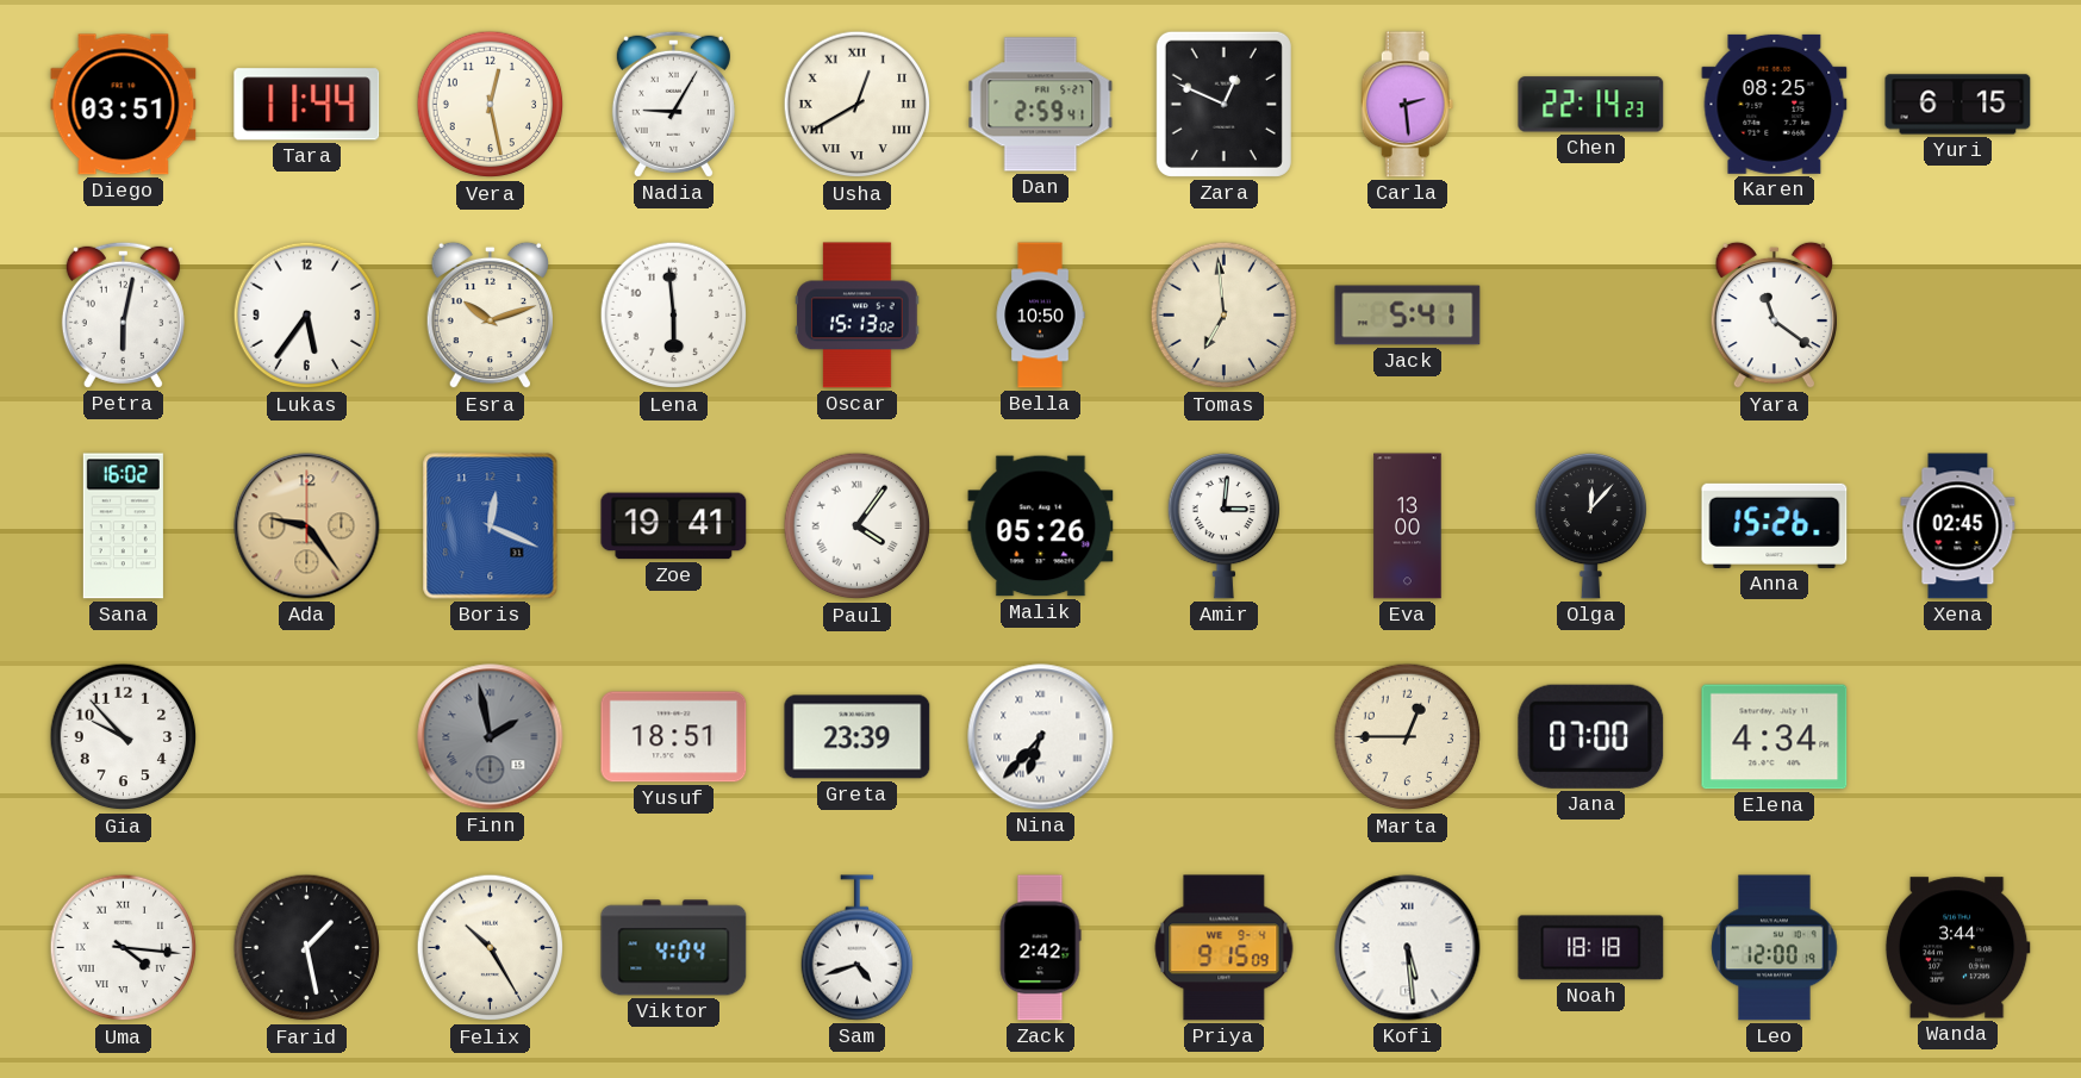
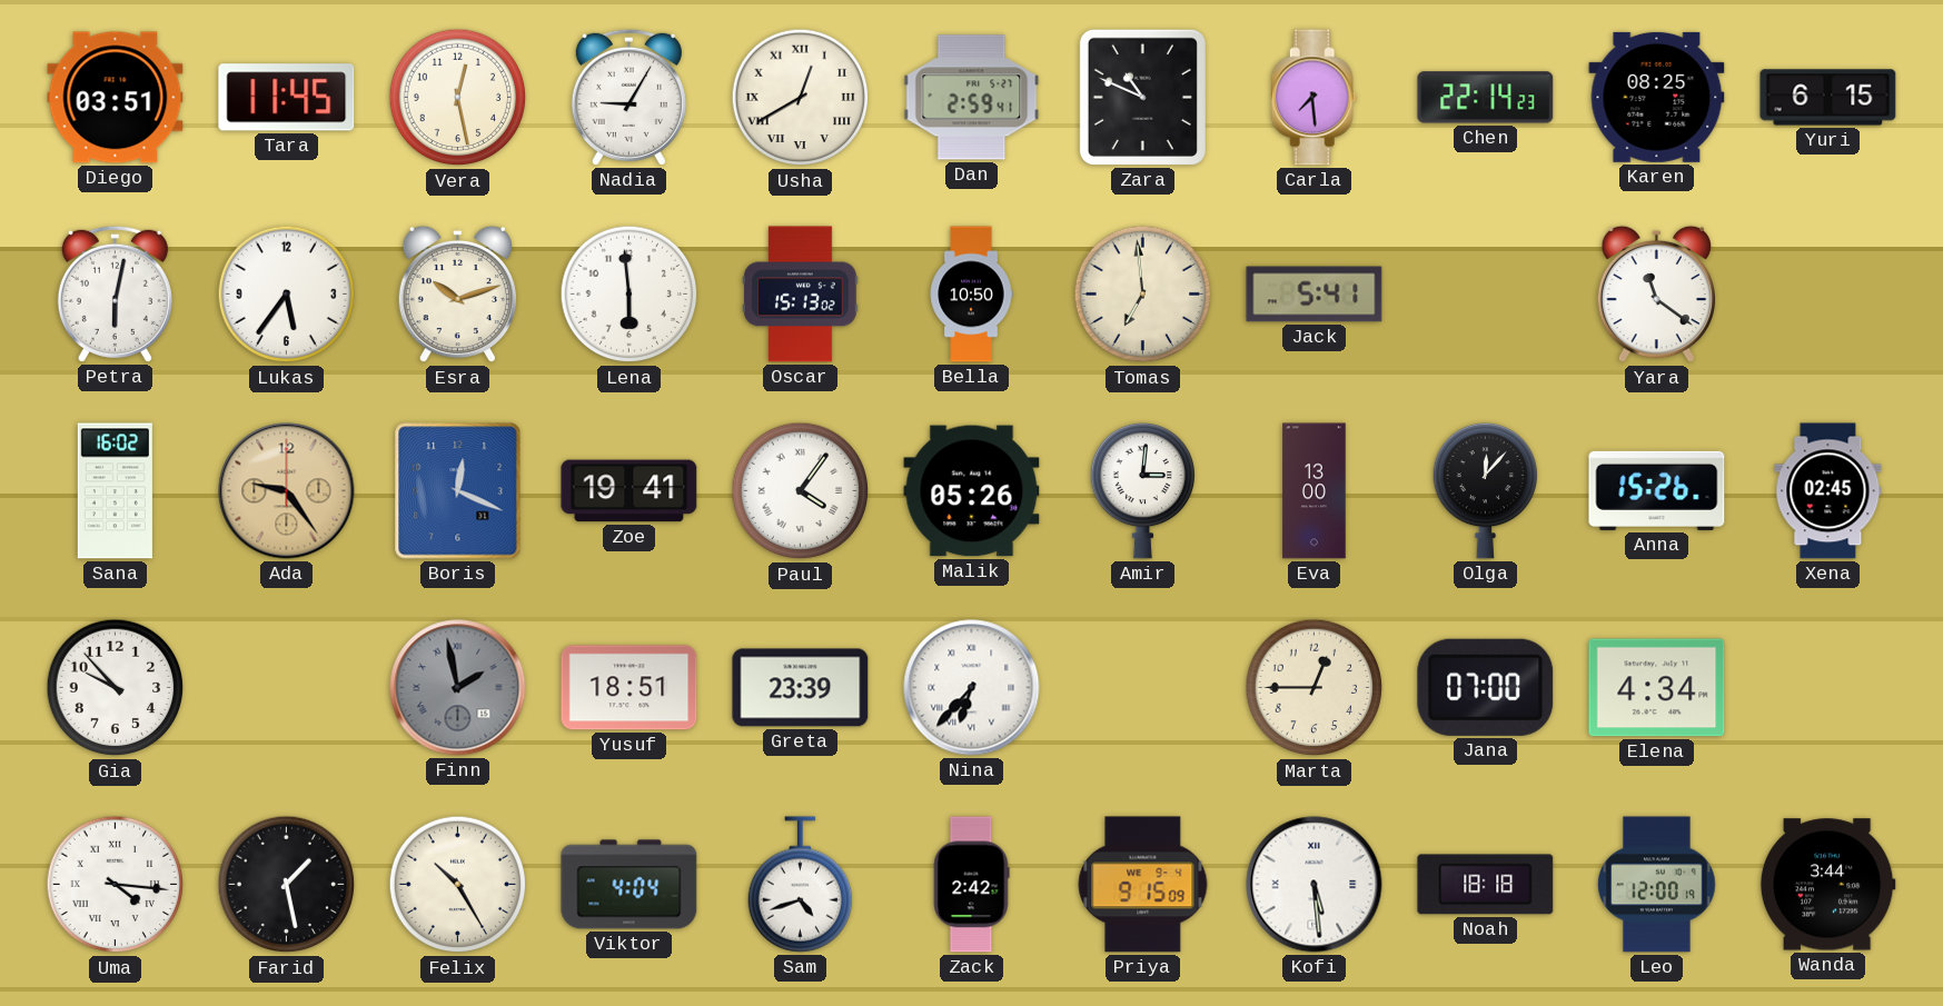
Tara: 11:44 -> 11:45
Zara: 12:49 -> 10:49
Carla: 2:29 -> 7:29
